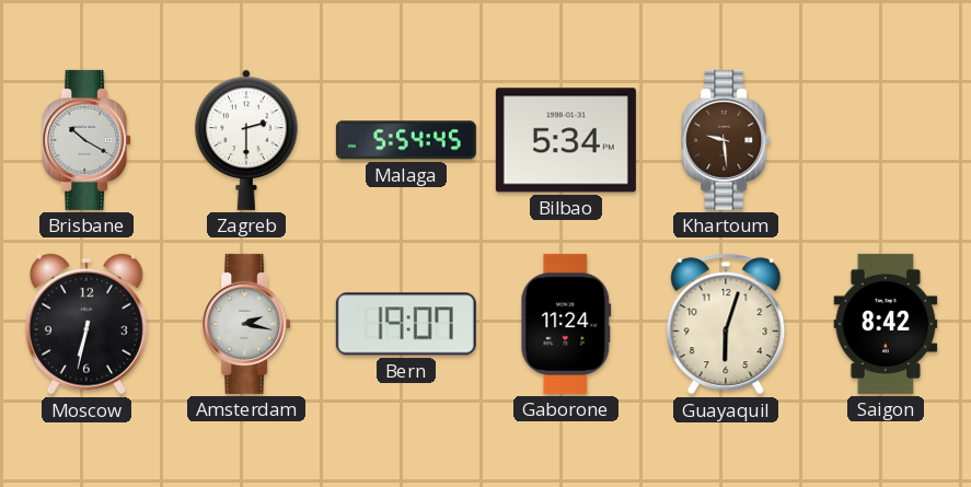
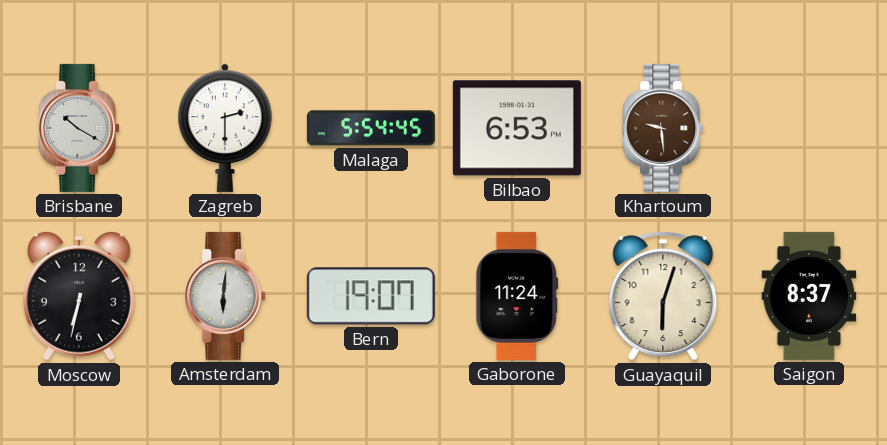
Bilbao: 5:34 -> 6:53
Amsterdam: 2:17 -> 6:01
Saigon: 8:42 -> 8:37
